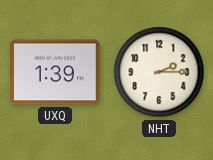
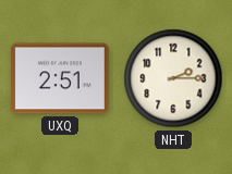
UXQ: 1:39 -> 2:51
